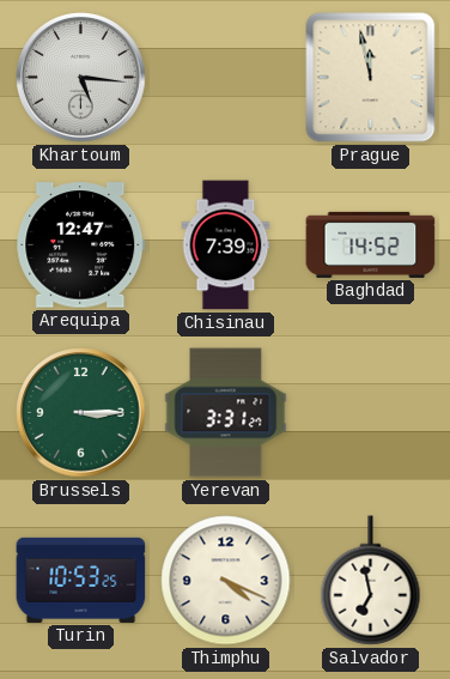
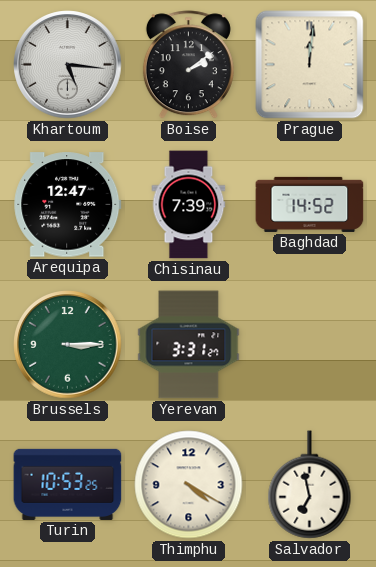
Boise: none -> 2:09
Prague: 11:58 -> 12:01
Thimphu: 4:19 -> 4:20
